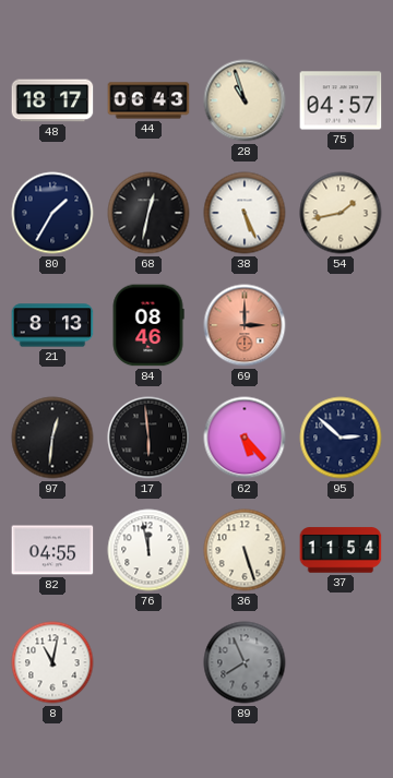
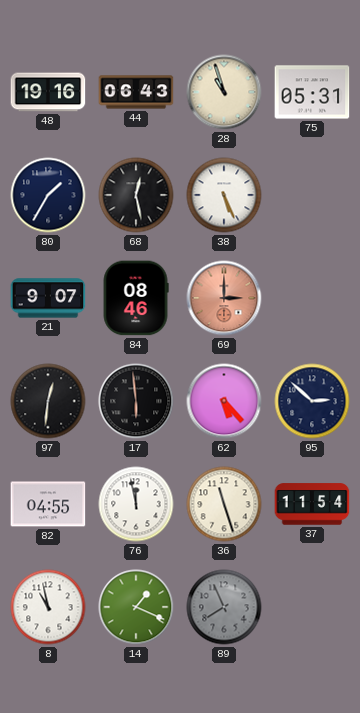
48: 18:17 -> 19:16
75: 04:57 -> 05:31
68: 12:32 -> 12:28
54: 1:43 -> none
21: 8:13 -> 9:07
36: 5:27 -> 11:27
8: 11:02 -> 10:58
14: none -> 1:19
